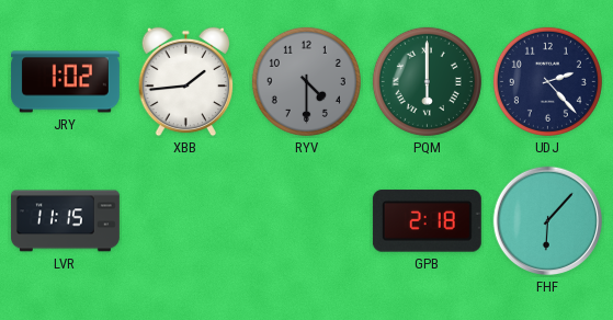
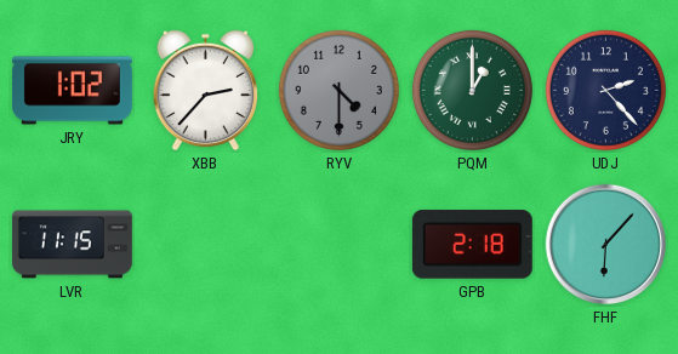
XBB: 1:44 -> 2:37
PQM: 6:00 -> 1:00
